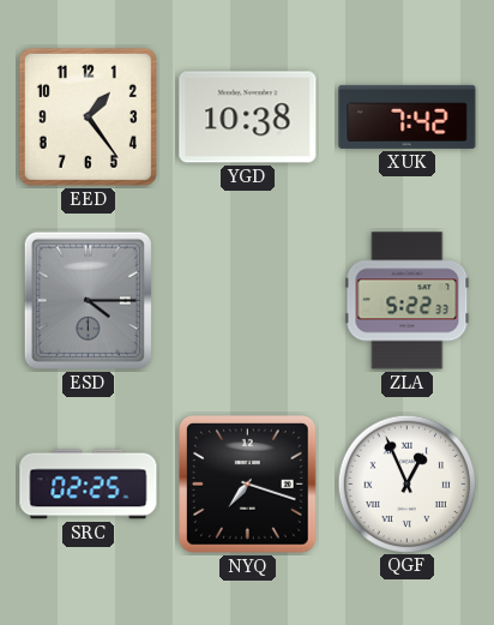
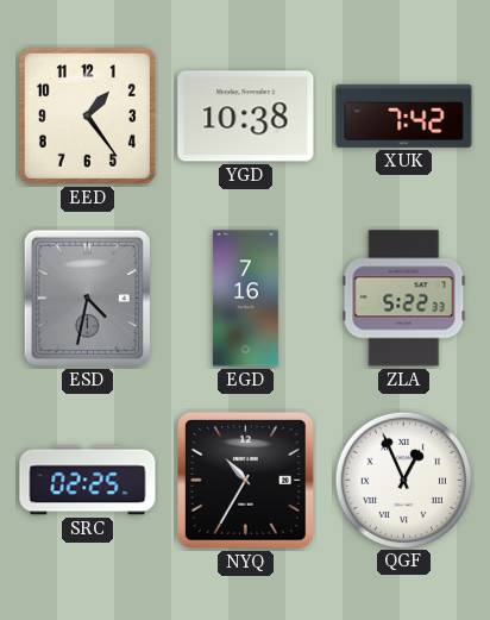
ESD: 4:15 -> 4:32
EGD: none -> 7:16
NYQ: 7:18 -> 10:35
